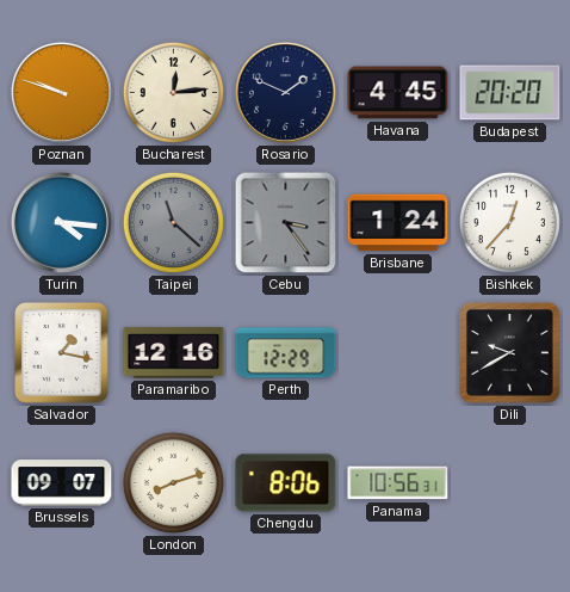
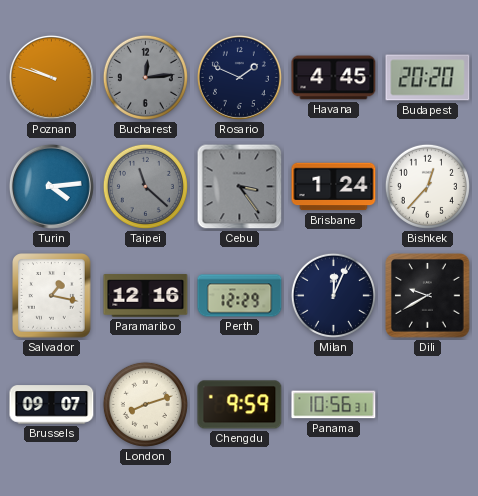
Bucharest dial: cream -> grey
Turin: 4:16 -> 4:14
Milan: none -> 12:04
Chengdu: 8:06 -> 9:59
